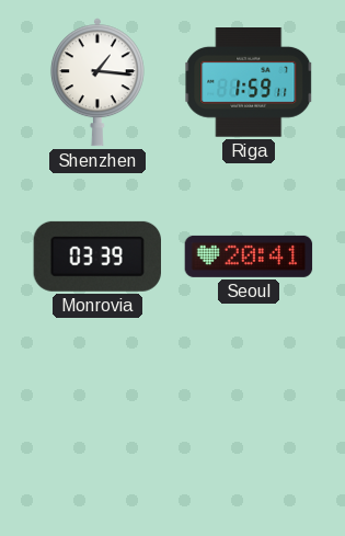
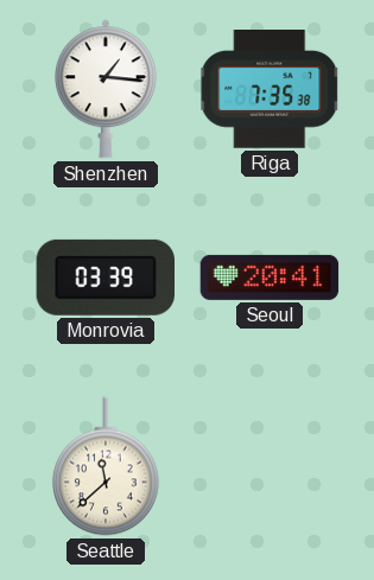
Riga: 1:59 -> 7:35
Seattle: none -> 11:38
